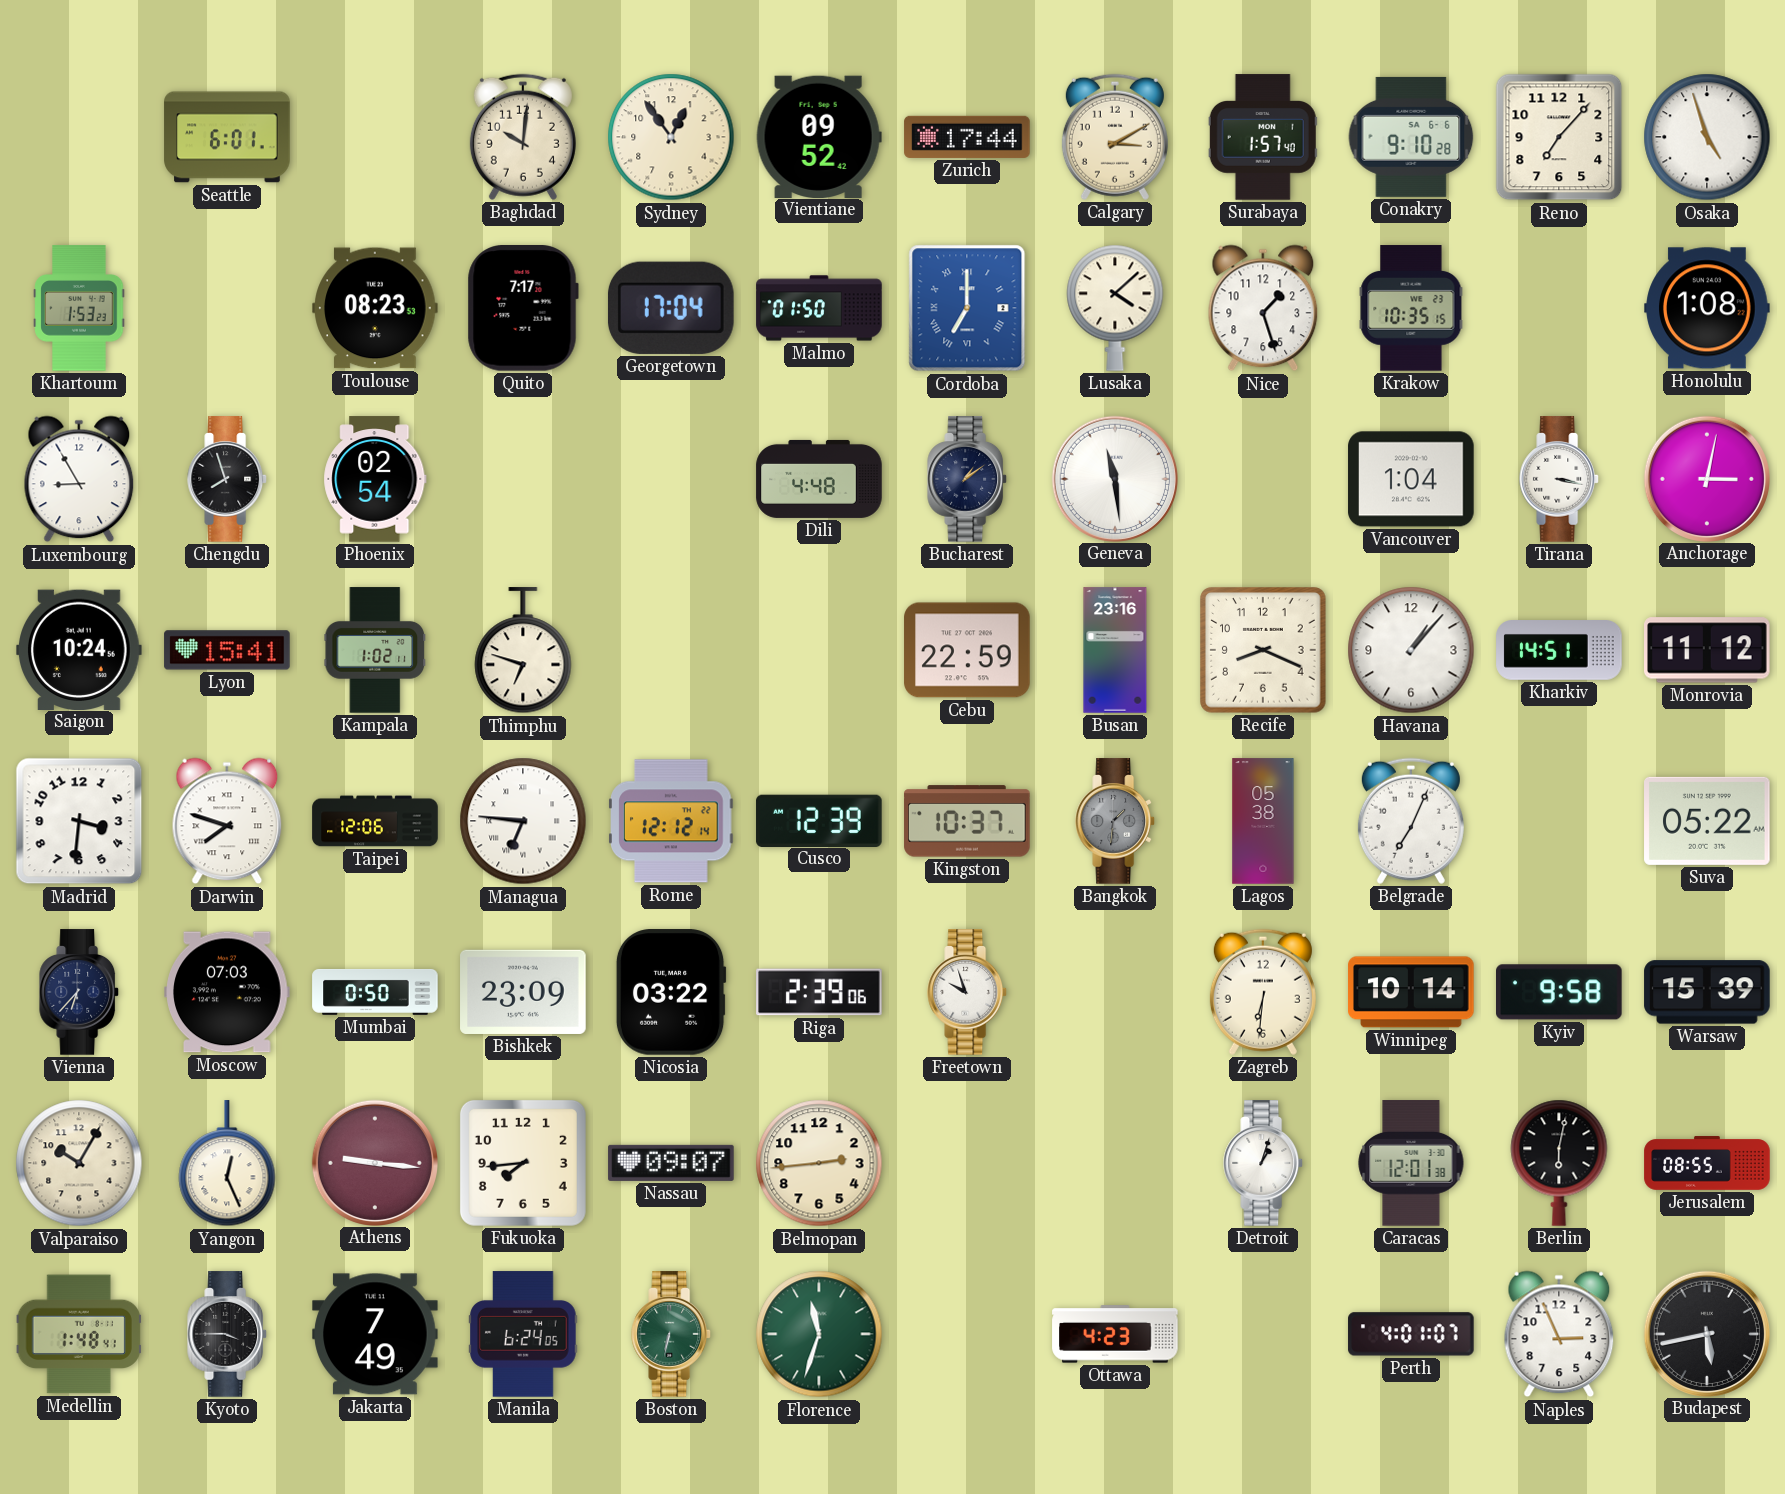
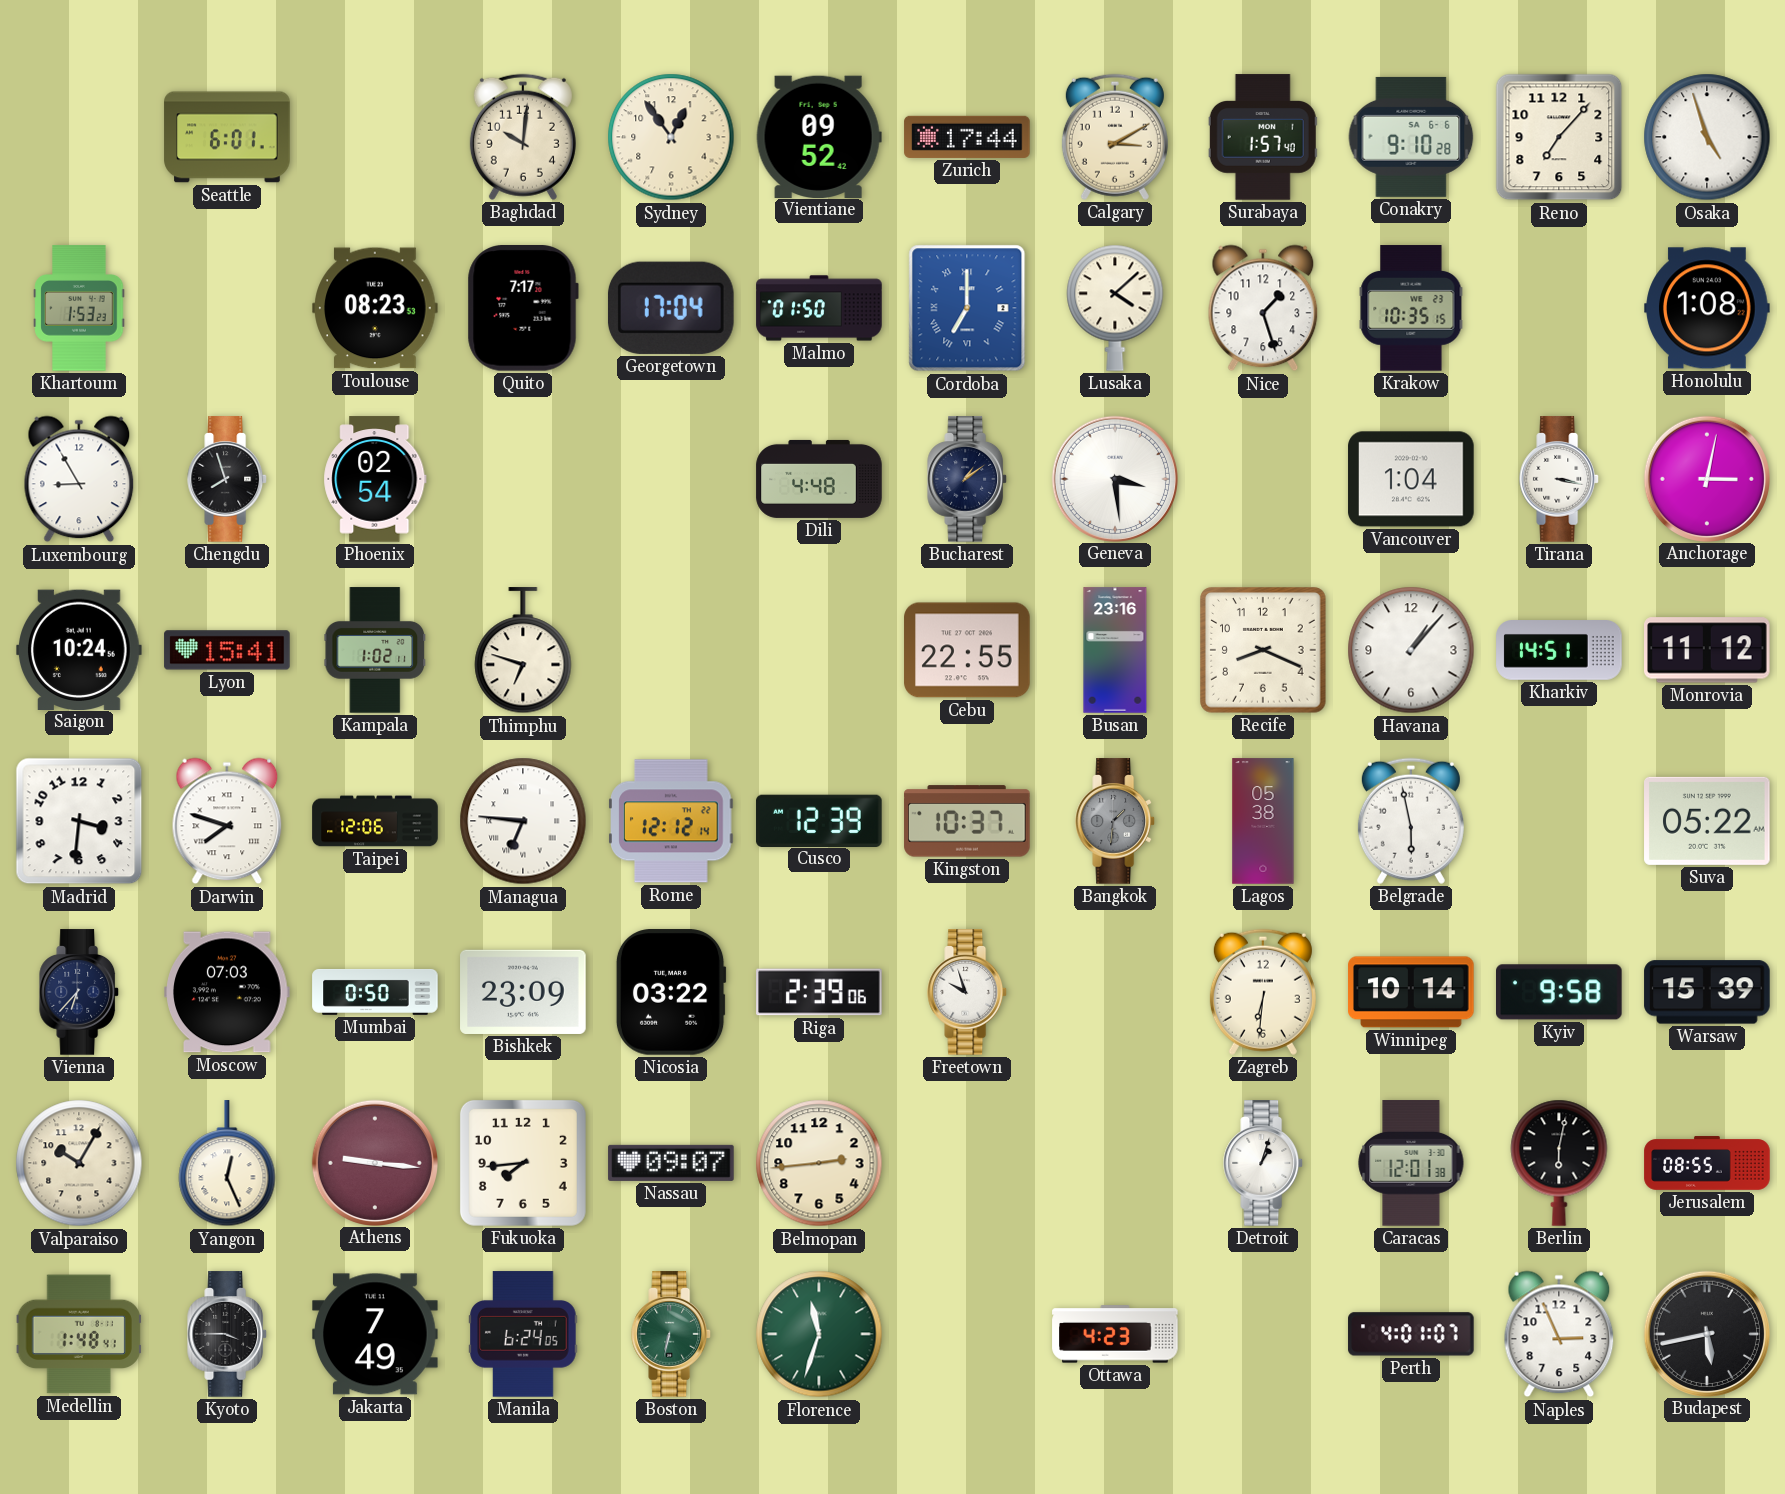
Geneva: 11:29 -> 3:29
Cebu: 22:59 -> 22:55
Belgrade: 7:04 -> 5:58
